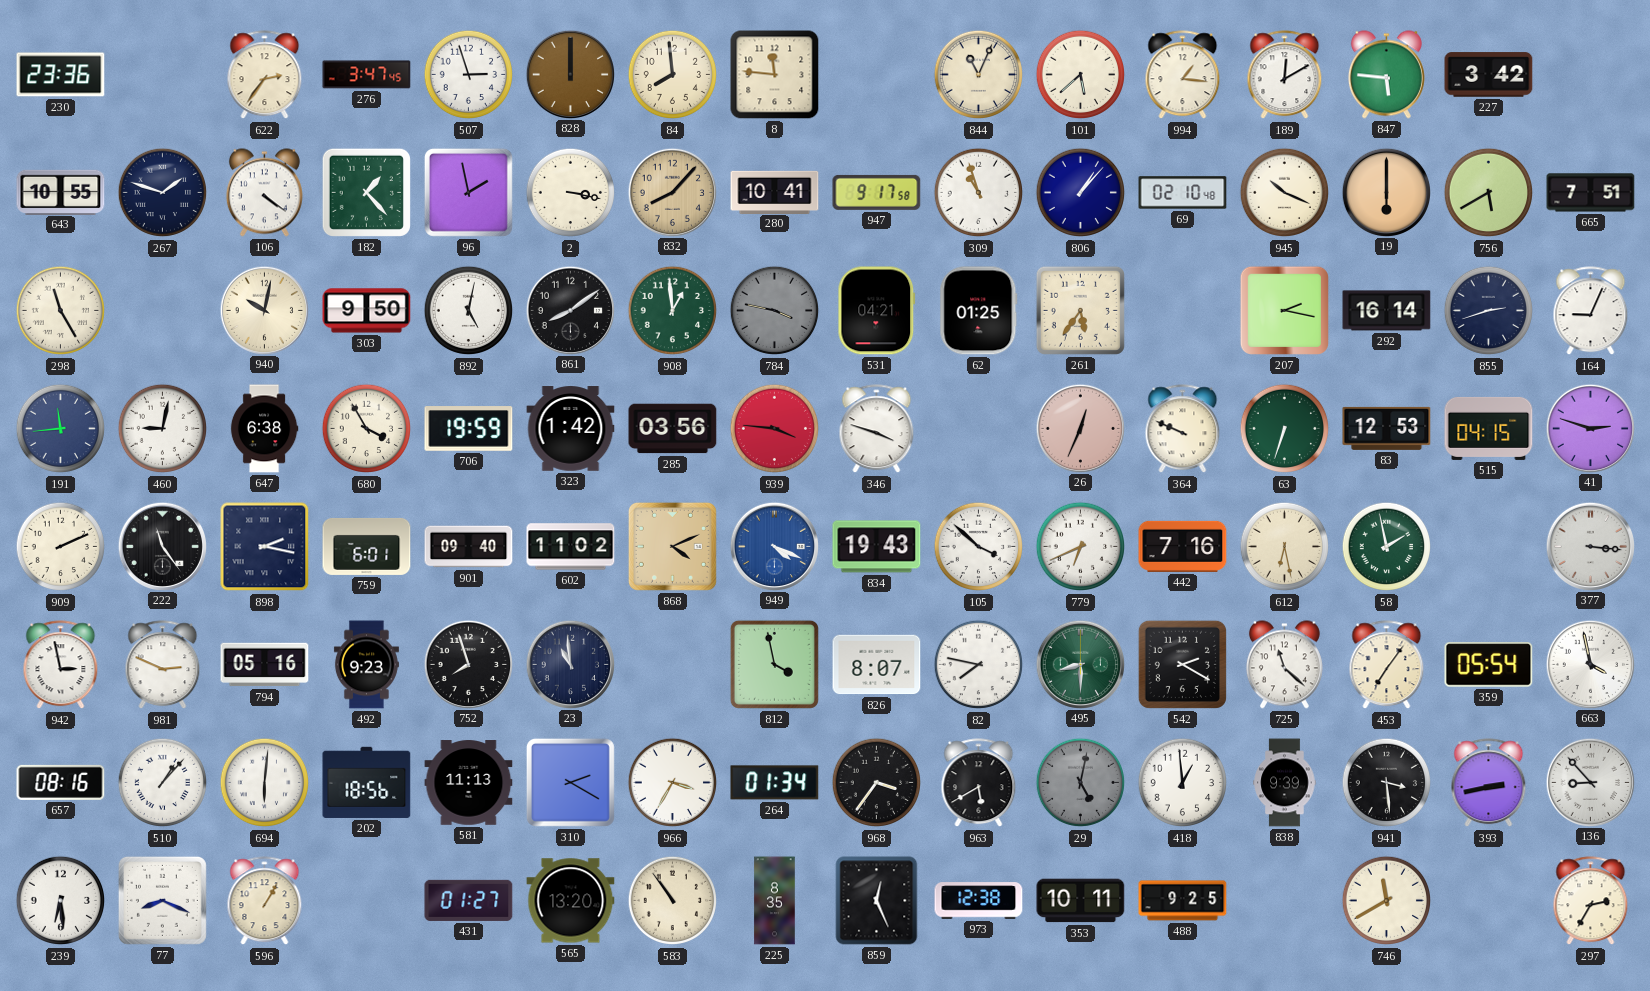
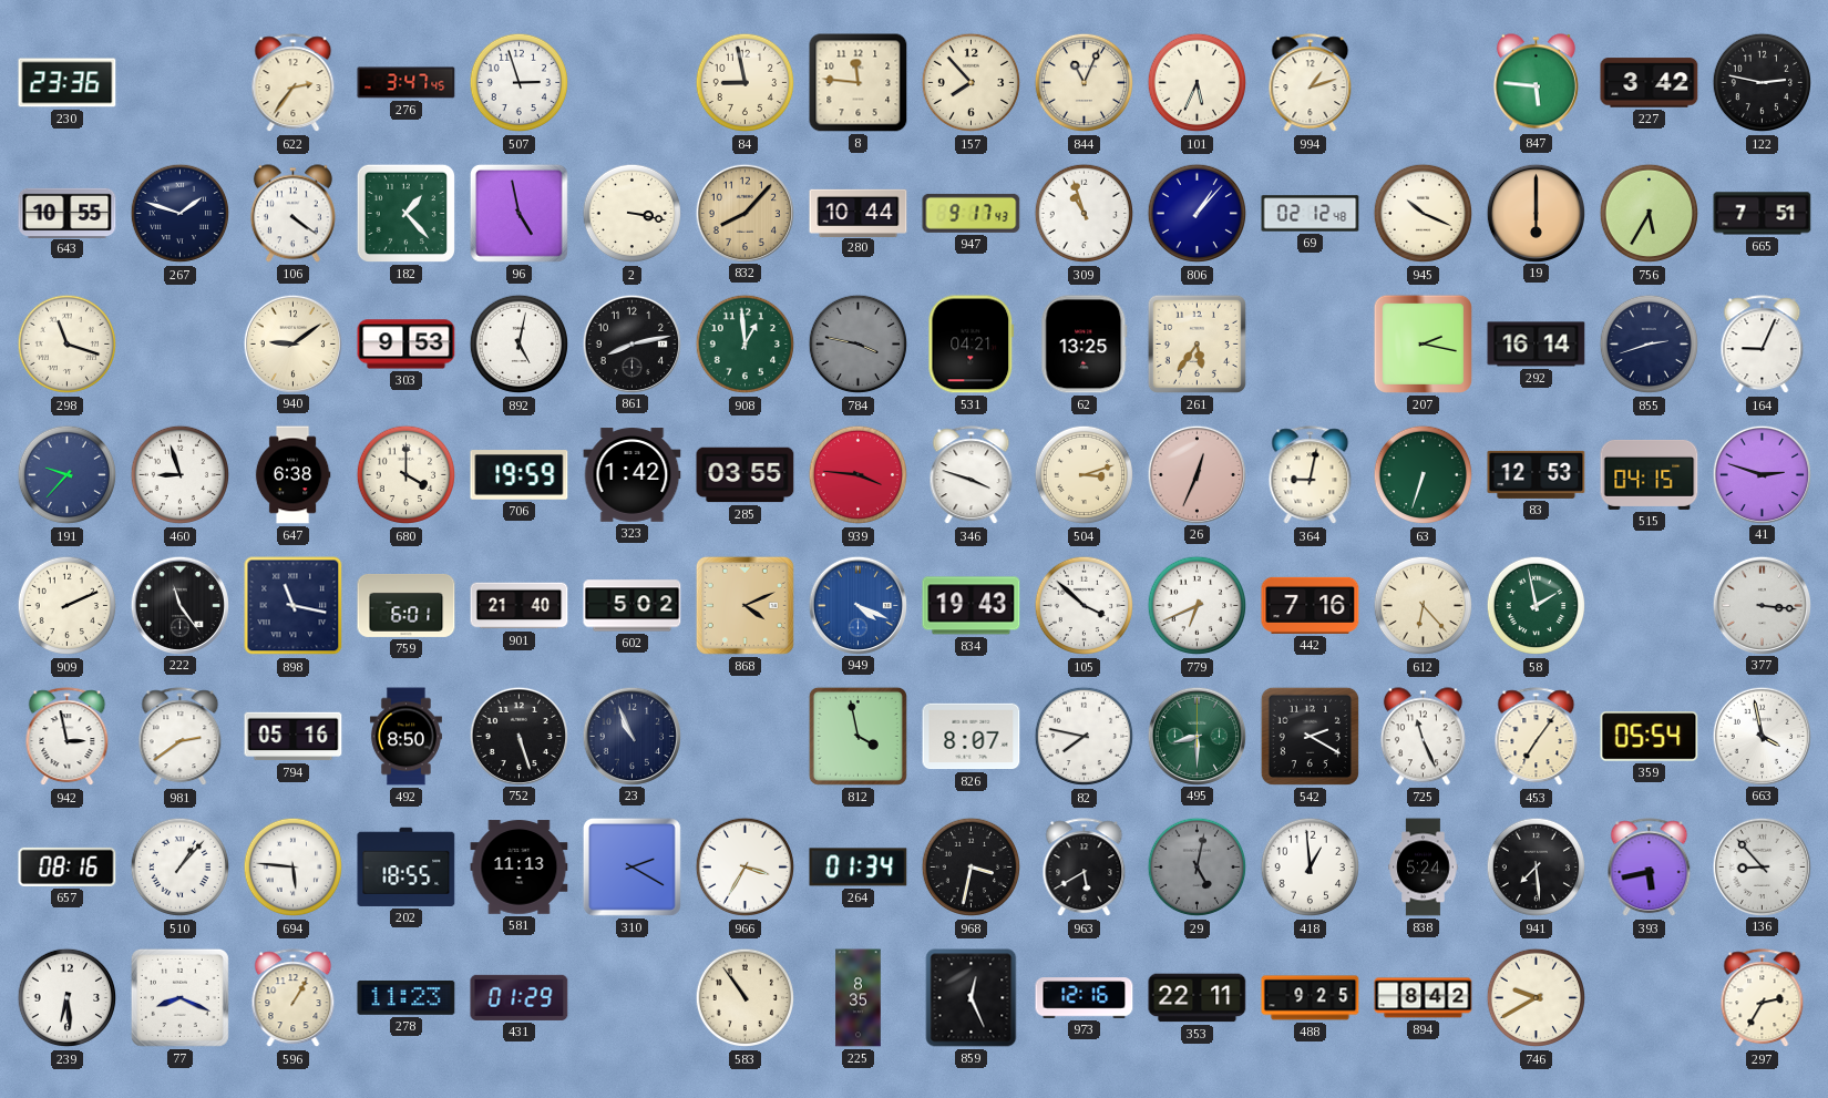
828: 12:00 -> none
84: 7:59 -> 8:58
157: none -> 7:53
101: 5:38 -> 5:34
994: 1:16 -> 1:12
189: 12:10 -> none
122: none -> 2:47
96: 1:58 -> 4:58
280: 10:41 -> 10:44
947: 9:17:58 -> 9:17:43
69: 02:10 -> 02:12
756: 5:40 -> 5:35
298: 11:25 -> 11:18
940: 10:02 -> 9:09
303: 9:50 -> 9:53
861: 8:09 -> 8:13
62: 01:25 -> 13:25
191: 11:44 -> 9:37
460: 9:02 -> 8:57
680: 3:55 -> 4:00
285: 03:56 -> 03:55
504: none -> 3:12
364: 9:49 -> 9:02
898: 2:17 -> 11:17
901: 09:40 -> 21:40
602: 11:02 -> 5:02
612: 6:28 -> 6:23
981: 2:49 -> 2:39
492: 9:23 -> 8:50
752: 7:57 -> 5:27
23: 10:59 -> 10:56
725: 11:22 -> 11:26
694: 6:01 -> 5:46
202: 18:56 -> 18:55
968: 3:36 -> 3:32
838: 9:39 -> 5:24
941: 3:29 -> 7:29
393: 2:43 -> 5:43
278: none -> 11:23
431: 01:27 -> 01:29
565: 13:20 -> none
973: 12:38 -> 12:16
353: 10:11 -> 22:11
894: none -> 8:42
746: 11:40 -> 9:40
